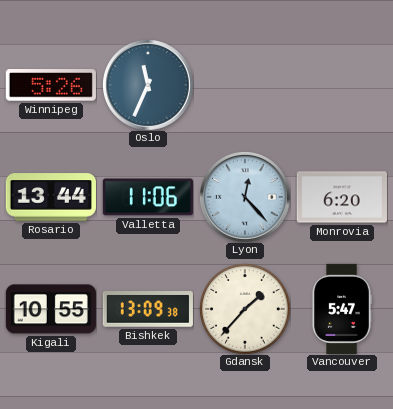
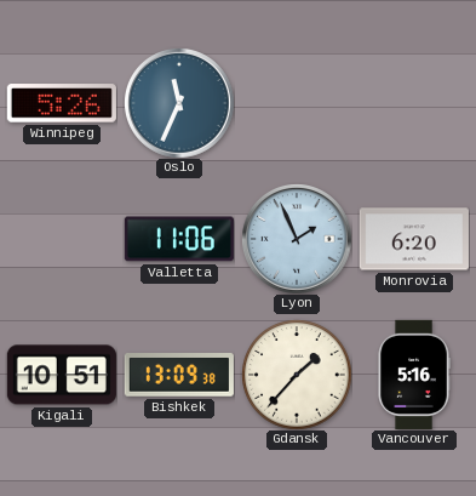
Rosario: 13:44 -> none
Lyon: 12:23 -> 1:56
Kigali: 10:55 -> 10:51
Vancouver: 5:47 -> 5:16
